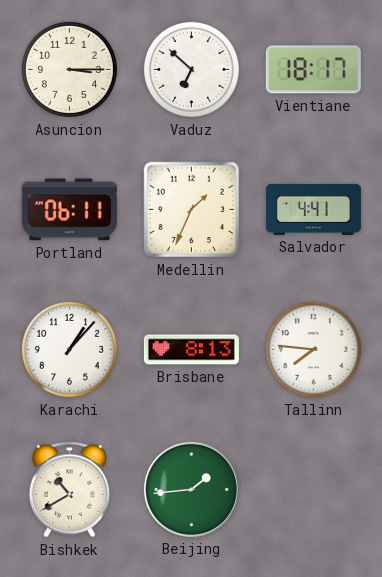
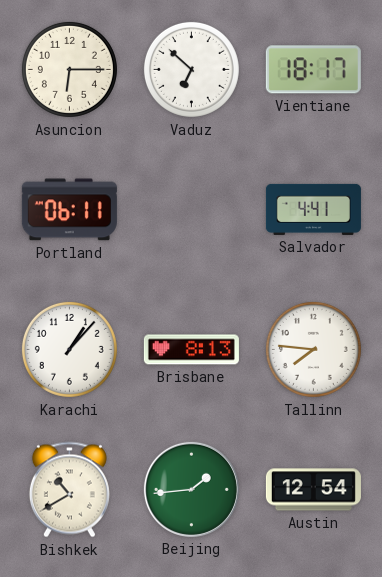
Asuncion: 3:15 -> 6:15
Medellin: 1:34 -> none
Austin: none -> 12:54
